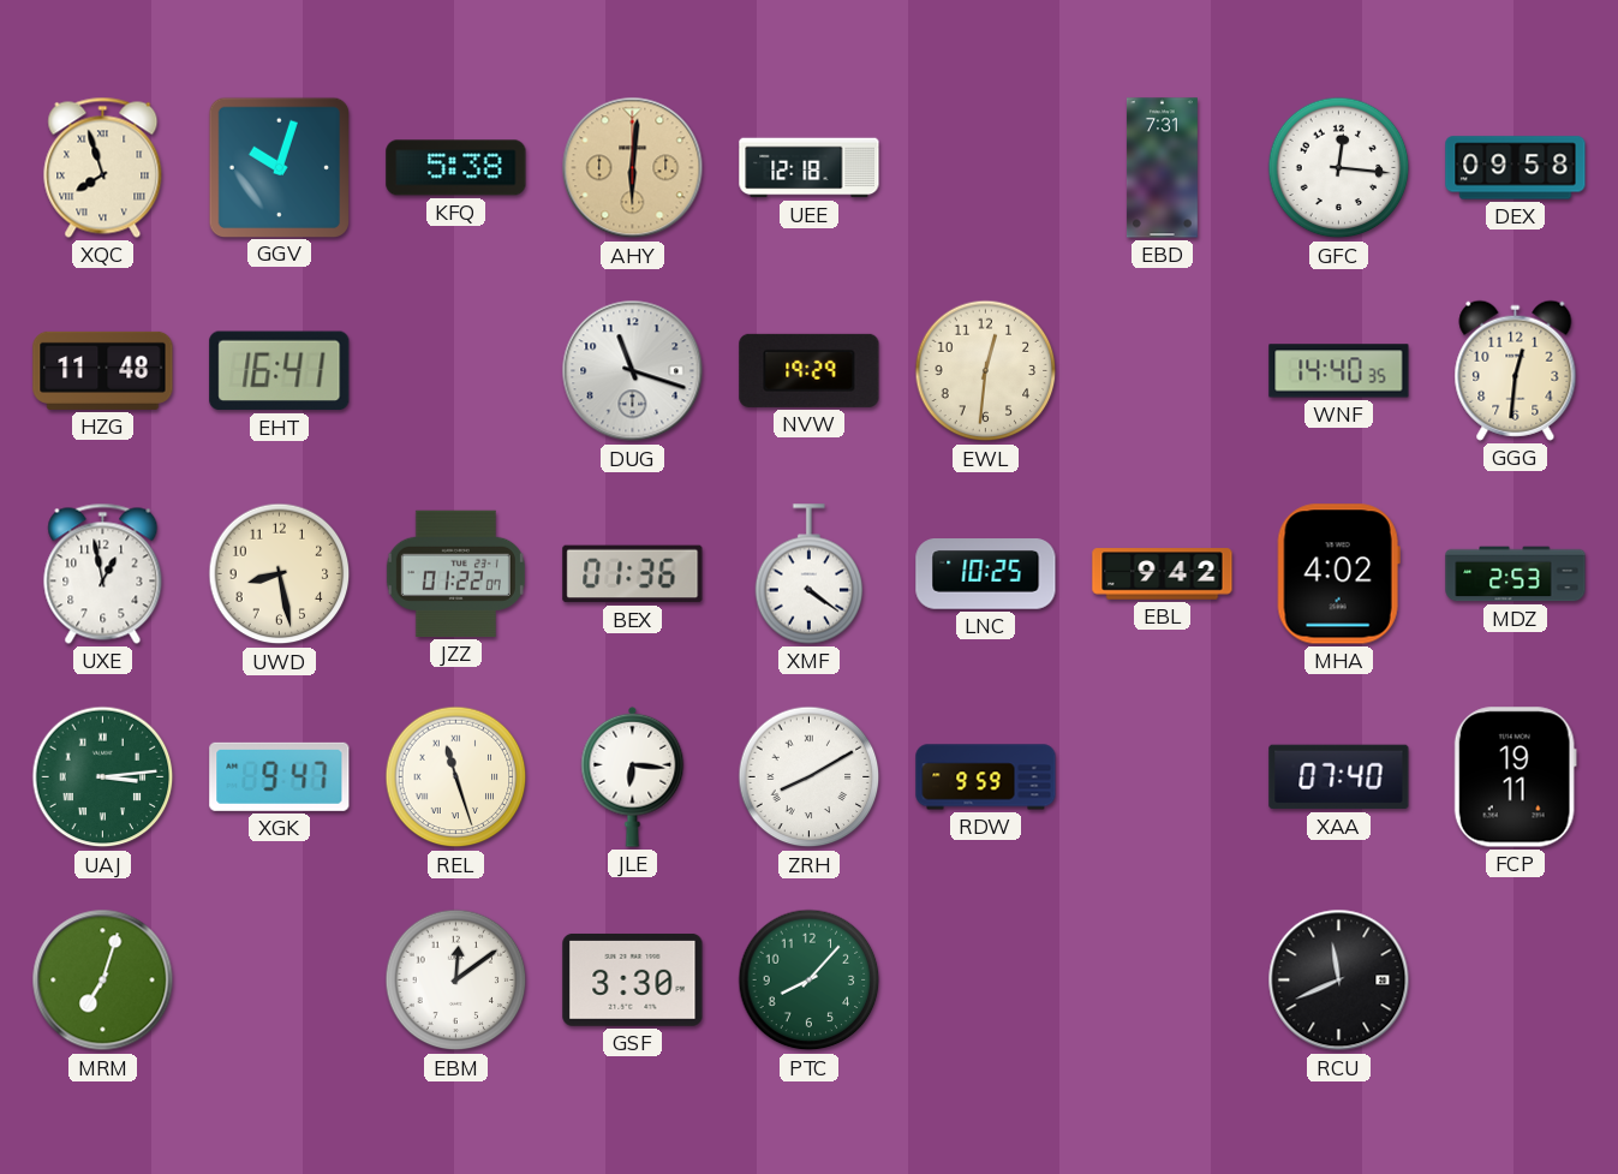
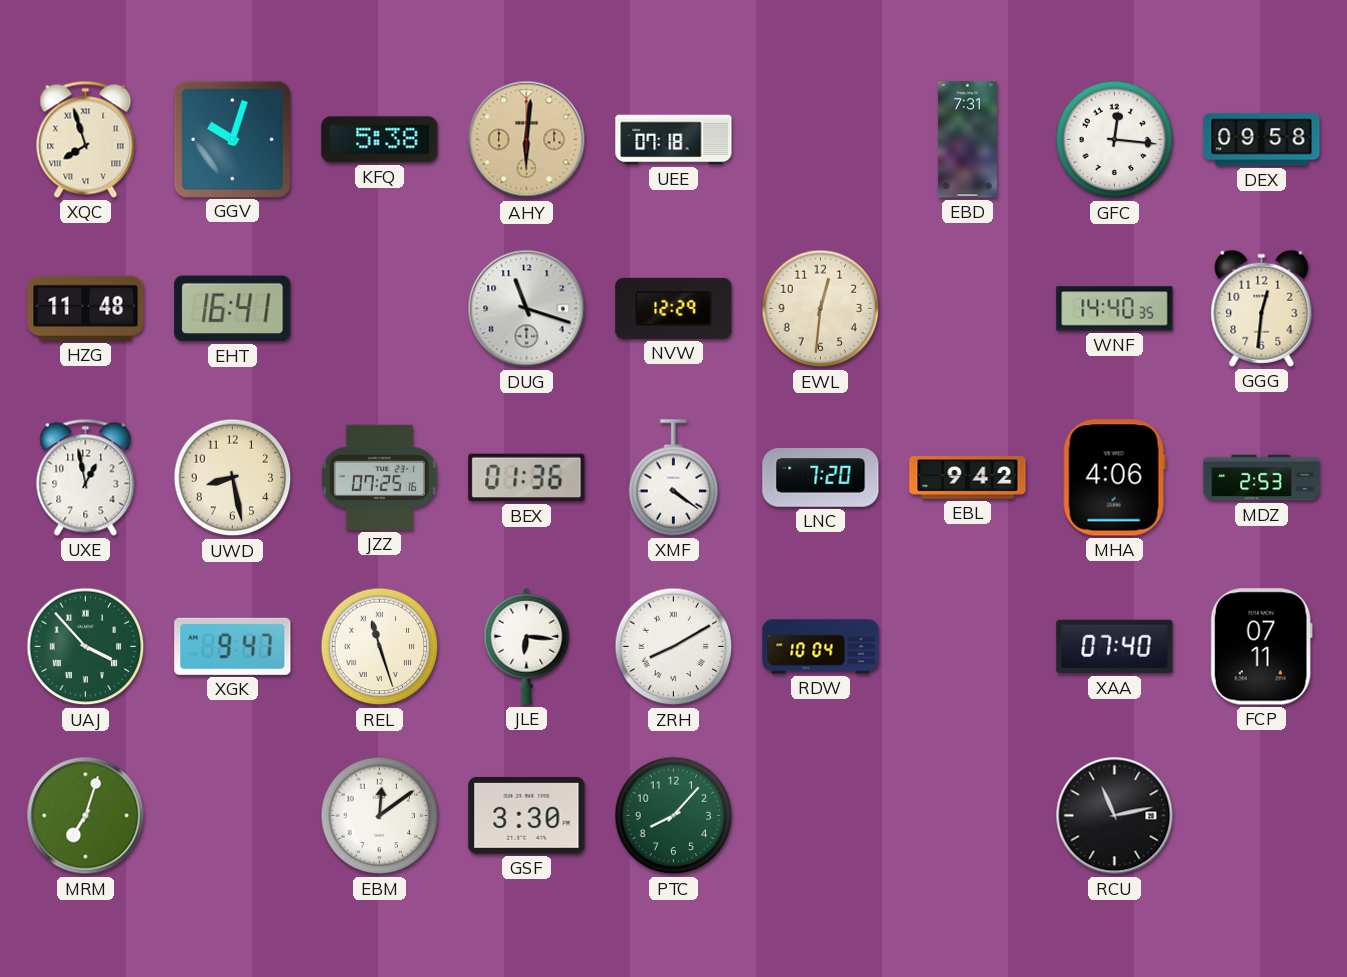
UEE: 12:18 -> 07:18
NVW: 19:29 -> 12:29
JZZ: 01:22 -> 07:25
LNC: 10:25 -> 7:20
MHA: 4:02 -> 4:06
UAJ: 3:14 -> 3:53
RDW: 9:59 -> 10:04
FCP: 19:11 -> 07:11
RCU: 11:41 -> 11:13
